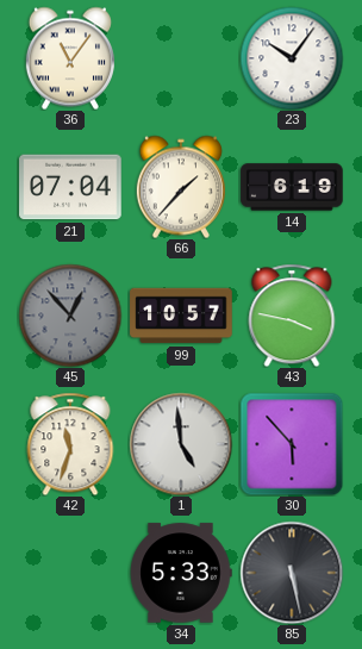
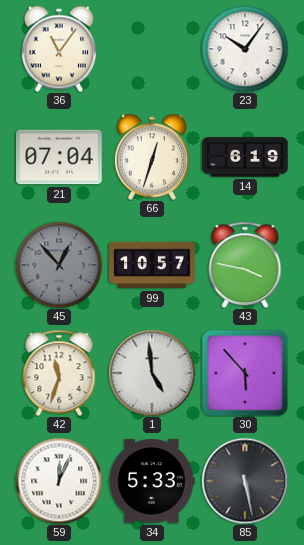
66: 1:37 -> 12:33
59: none -> 12:04
